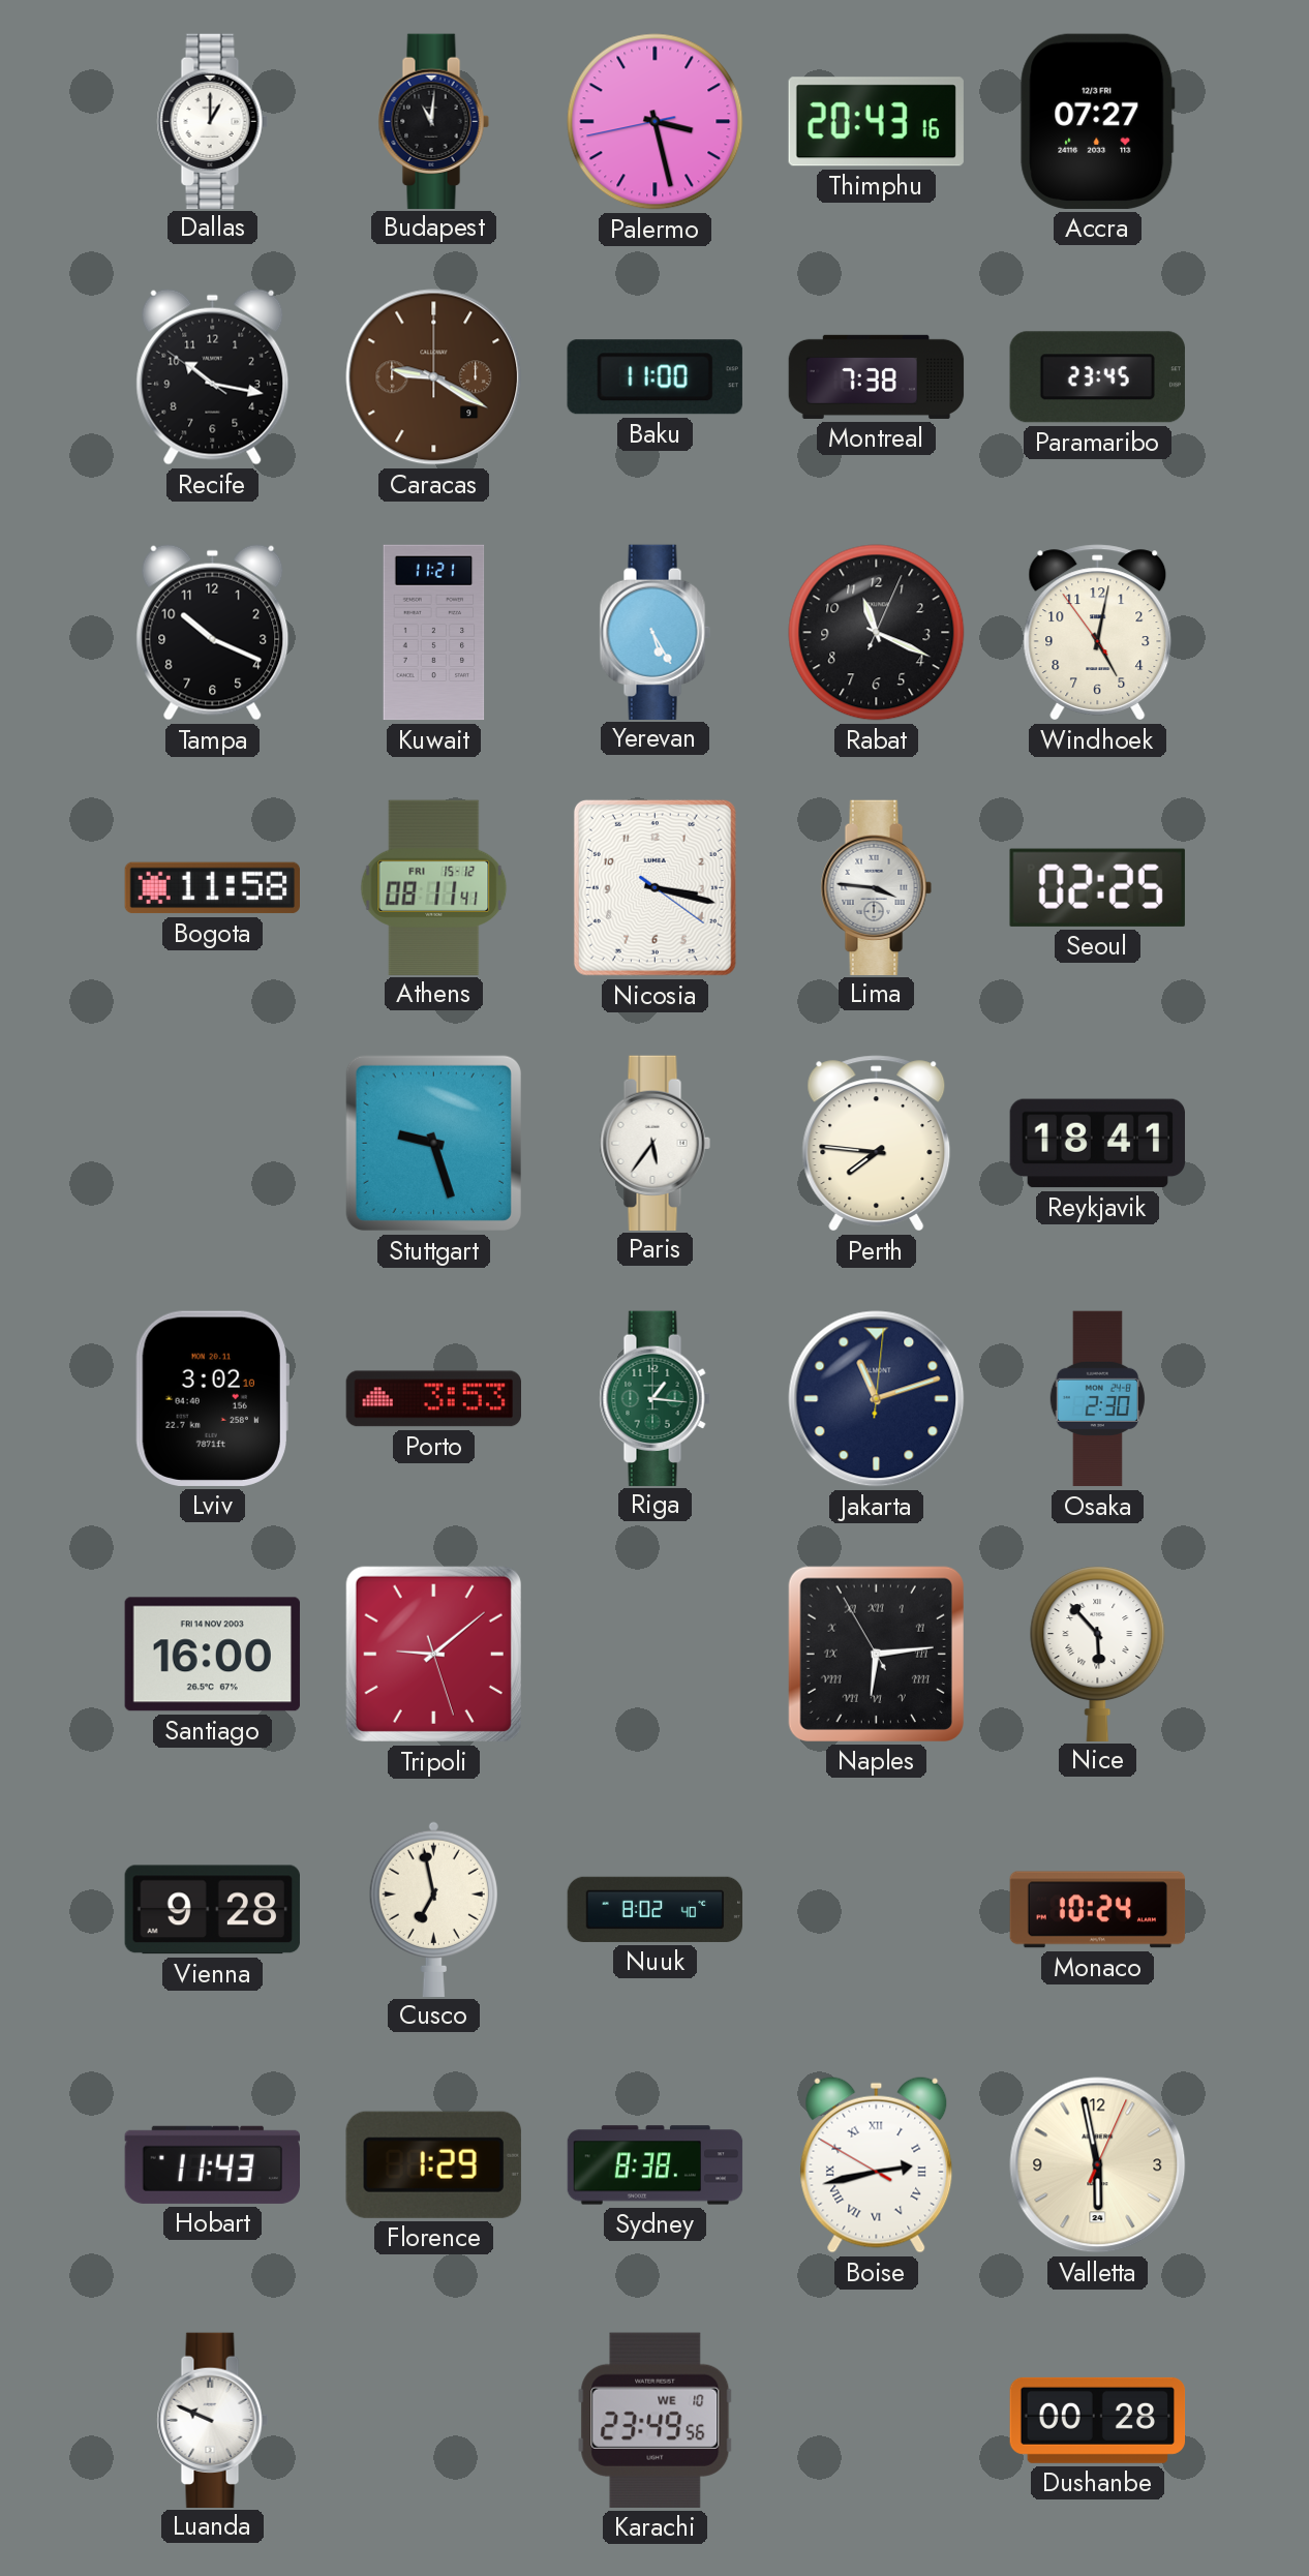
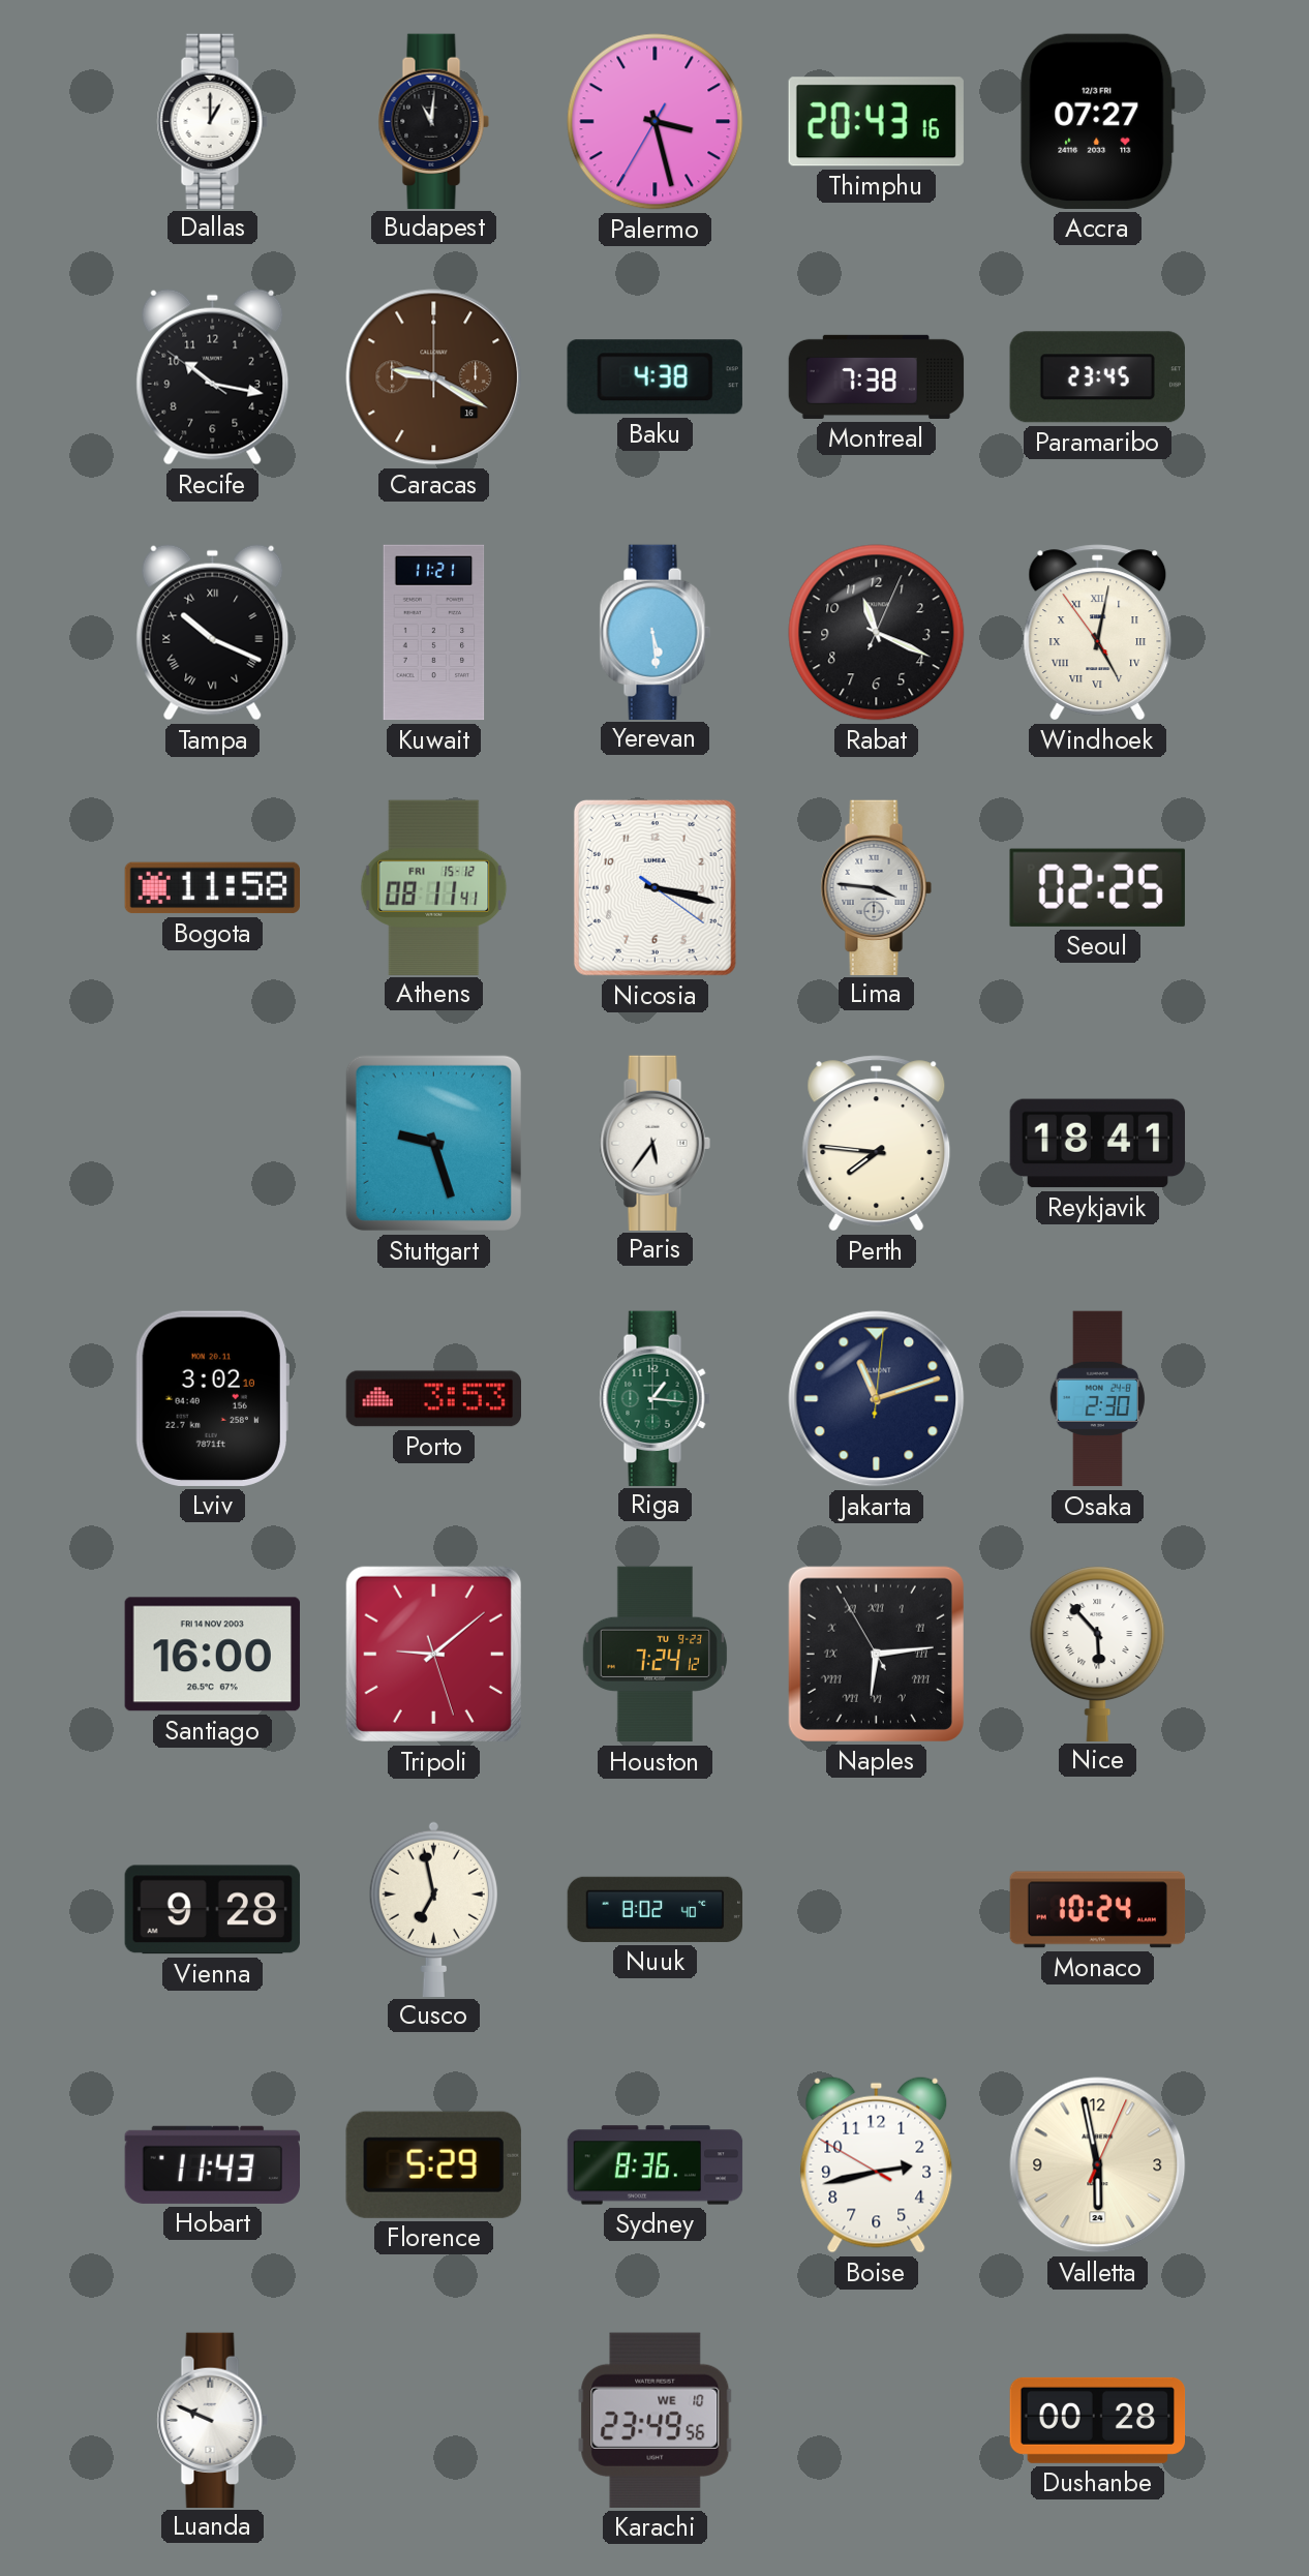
Palermo: 3:27:43 -> 3:27:35
Caracas date: 9 -> 16
Baku: 11:00 -> 4:38
Tampa numerals: Arabic -> Roman
Yerevan: 5:25 -> 5:29
Windhoek numerals: Arabic -> Roman
Houston: none -> 7:24
Florence: 1:29 -> 5:29
Sydney: 8:38 -> 8:36
Boise numerals: Roman -> Arabic
